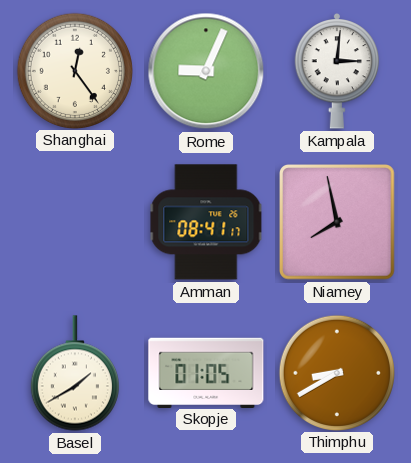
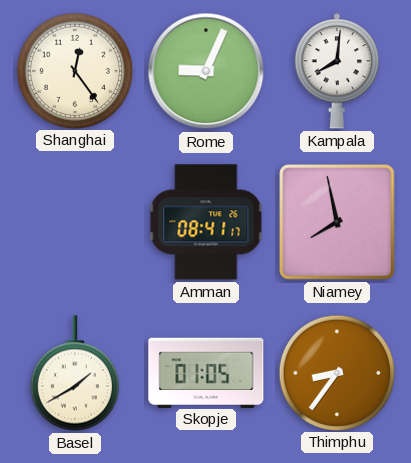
Kampala: 3:01 -> 8:01
Thimphu: 8:40 -> 8:36
